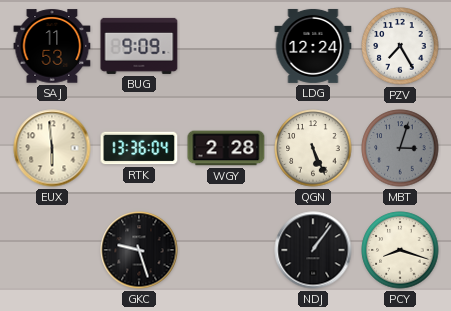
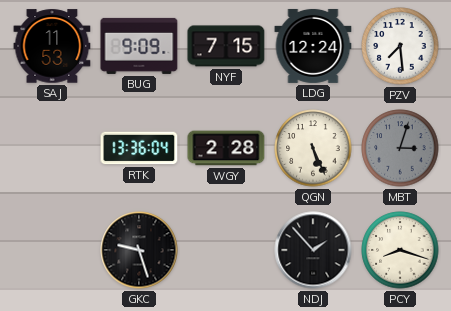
NYF: none -> 7:15
PZV: 7:25 -> 7:29
EUX: 5:59 -> none
NDJ: 1:06 -> 1:53
